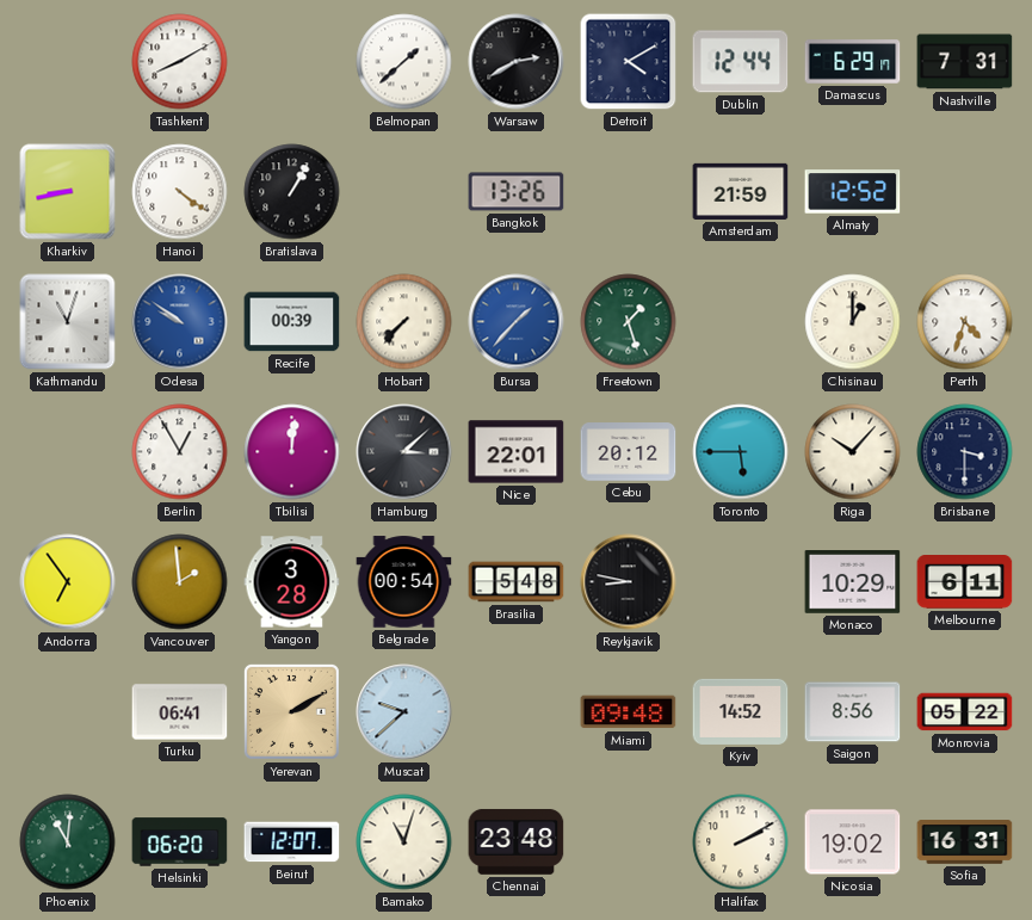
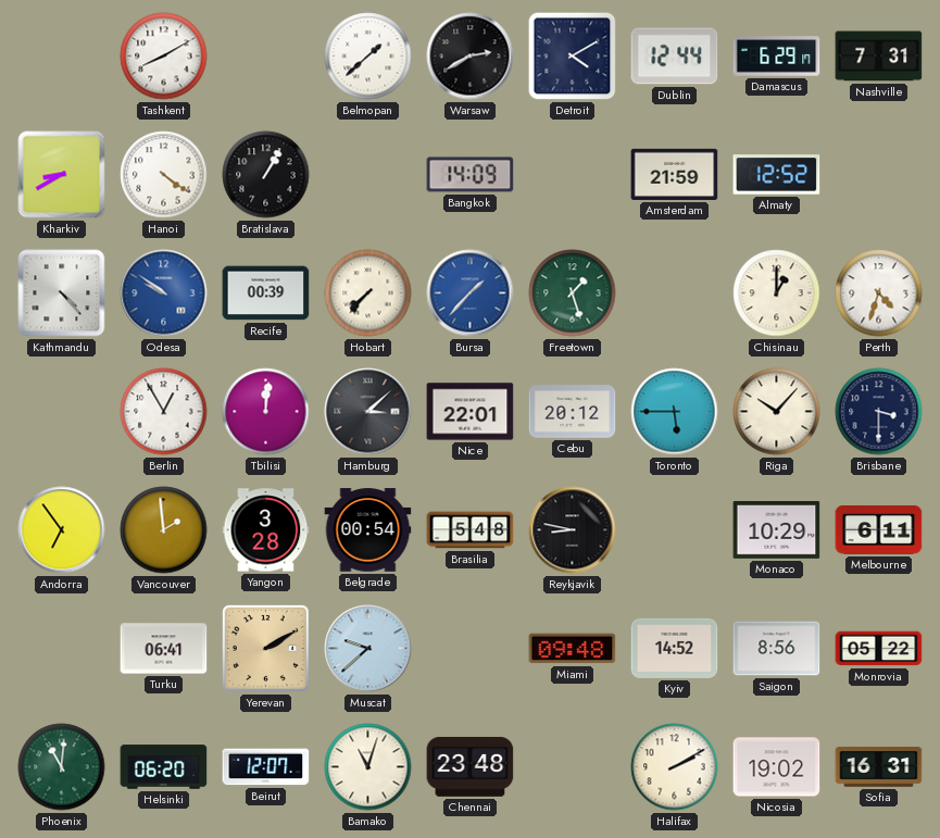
Kharkiv: 8:43 -> 8:40
Bangkok: 13:26 -> 14:09
Kathmandu: 11:03 -> 4:23
